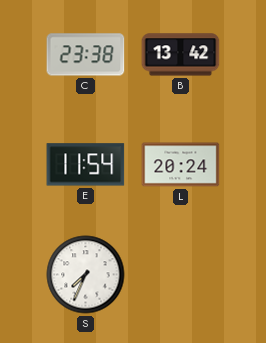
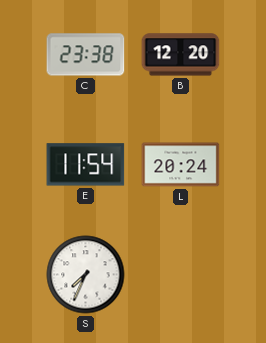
B: 13:42 -> 12:20
